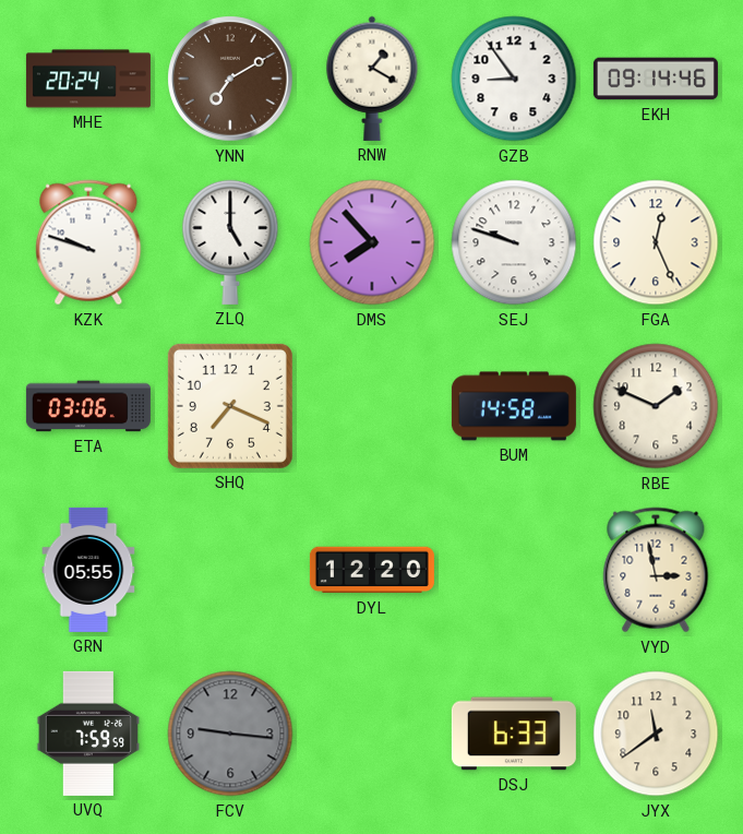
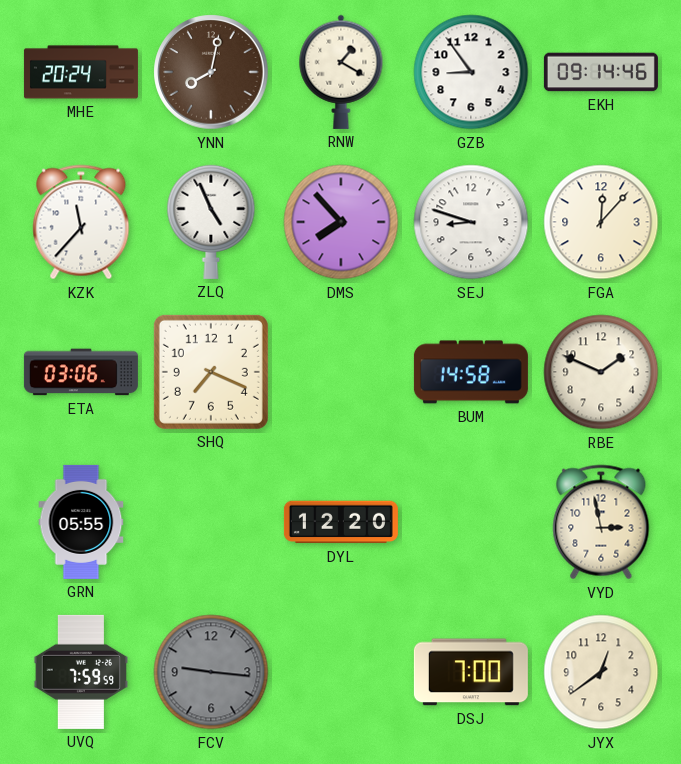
YNN: 7:10 -> 8:02
KZK: 9:48 -> 11:37
ZLQ: 5:00 -> 4:56
SEJ: 9:48 -> 8:48
FGA: 12:26 -> 12:07
DSJ: 6:33 -> 7:00
JYX: 11:39 -> 12:39
